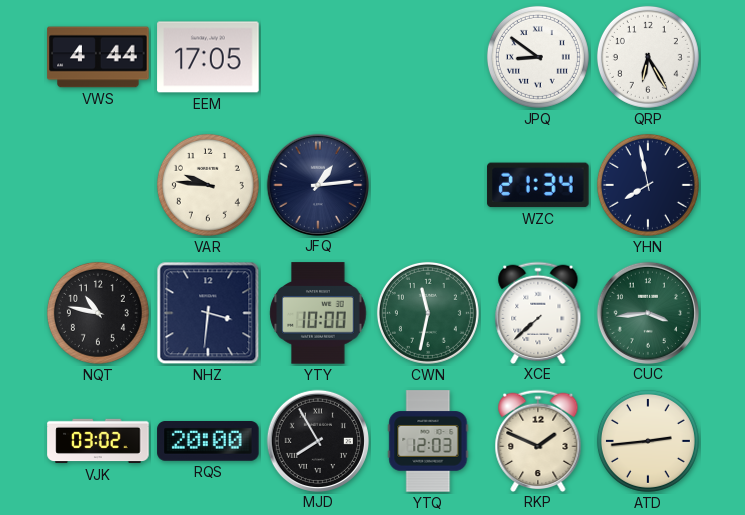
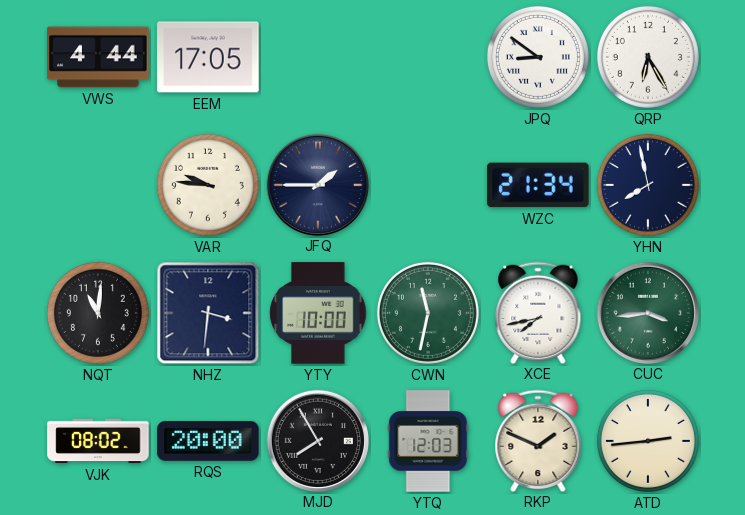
JFQ: 1:14 -> 1:45
NQT: 10:47 -> 11:01
XCE: 7:38 -> 7:43
VJK: 03:02 -> 08:02
